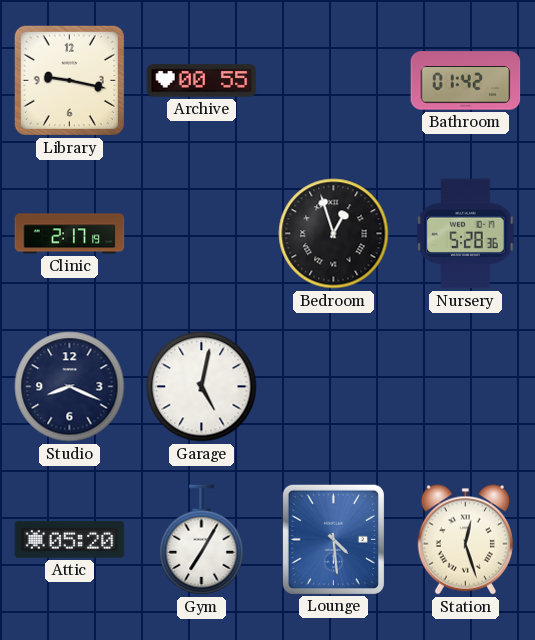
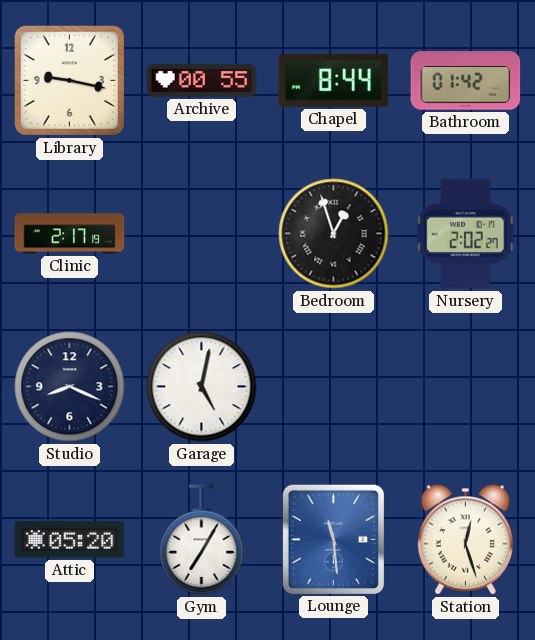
Chapel: none -> 8:44
Nursery: 5:28 -> 2:02
Lounge: 4:29 -> 11:29
